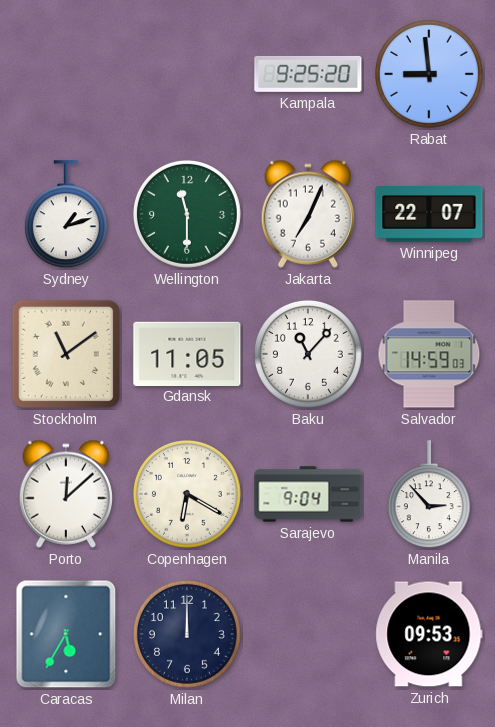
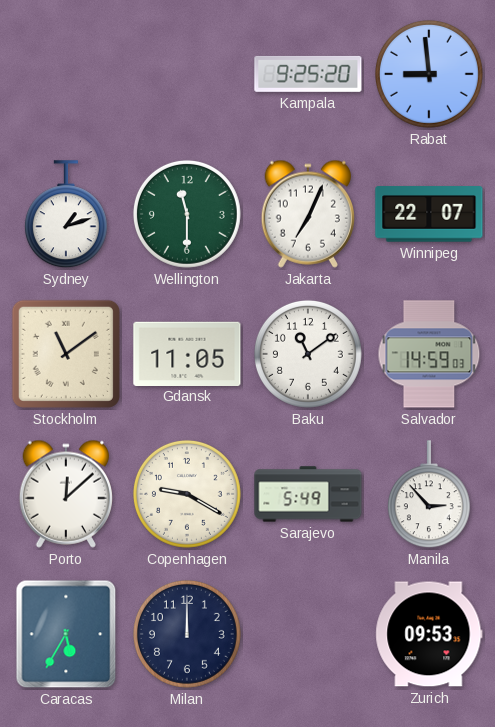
Baku: 11:07 -> 11:09
Copenhagen: 6:20 -> 9:20
Sarajevo: 9:04 -> 5:49
